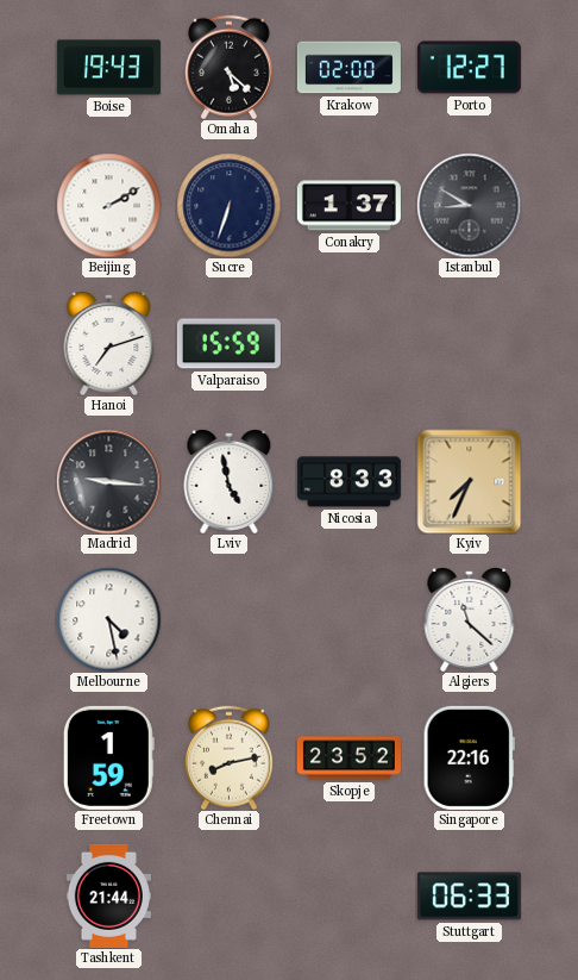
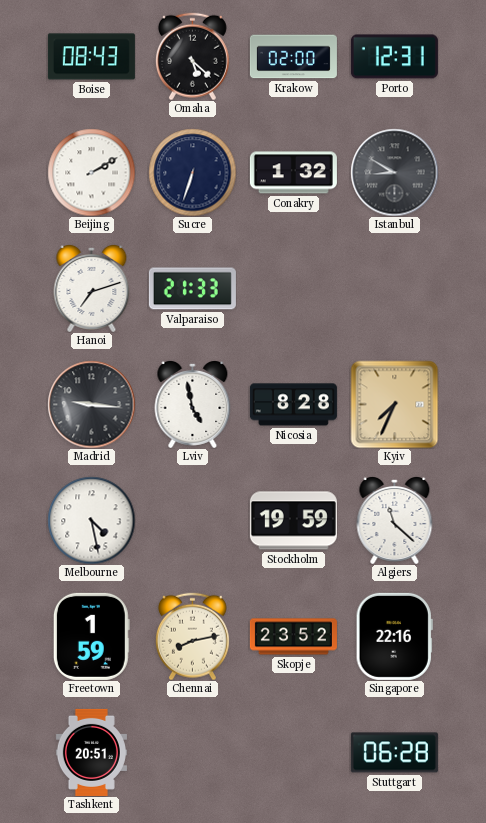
Boise: 19:43 -> 08:43
Porto: 12:27 -> 12:31
Conakry: 1:37 -> 1:32
Valparaiso: 15:59 -> 21:33
Nicosia: 8:33 -> 8:28
Stockholm: none -> 19:59
Tashkent: 21:44 -> 20:51
Stuttgart: 06:33 -> 06:28
